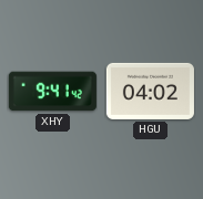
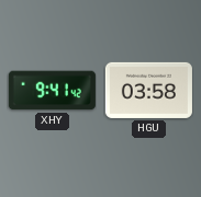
HGU: 04:02 -> 03:58
